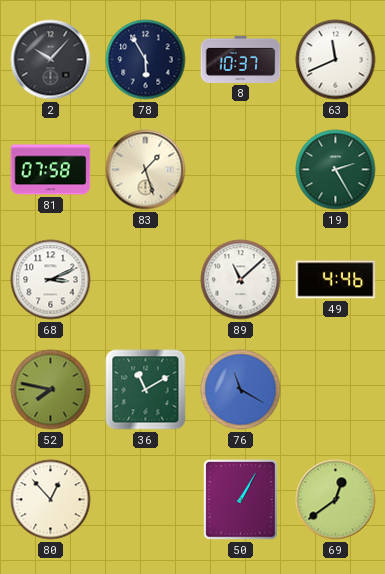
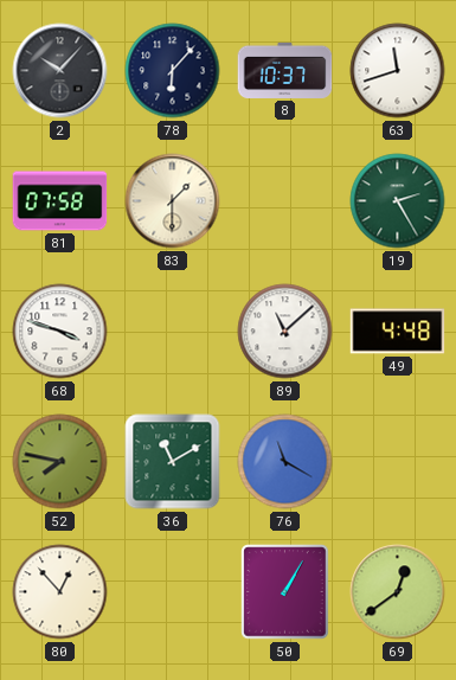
78: 5:55 -> 6:07
63: 11:41 -> 11:42
83: 1:27 -> 1:30
68: 3:11 -> 3:48
49: 4:46 -> 4:48
